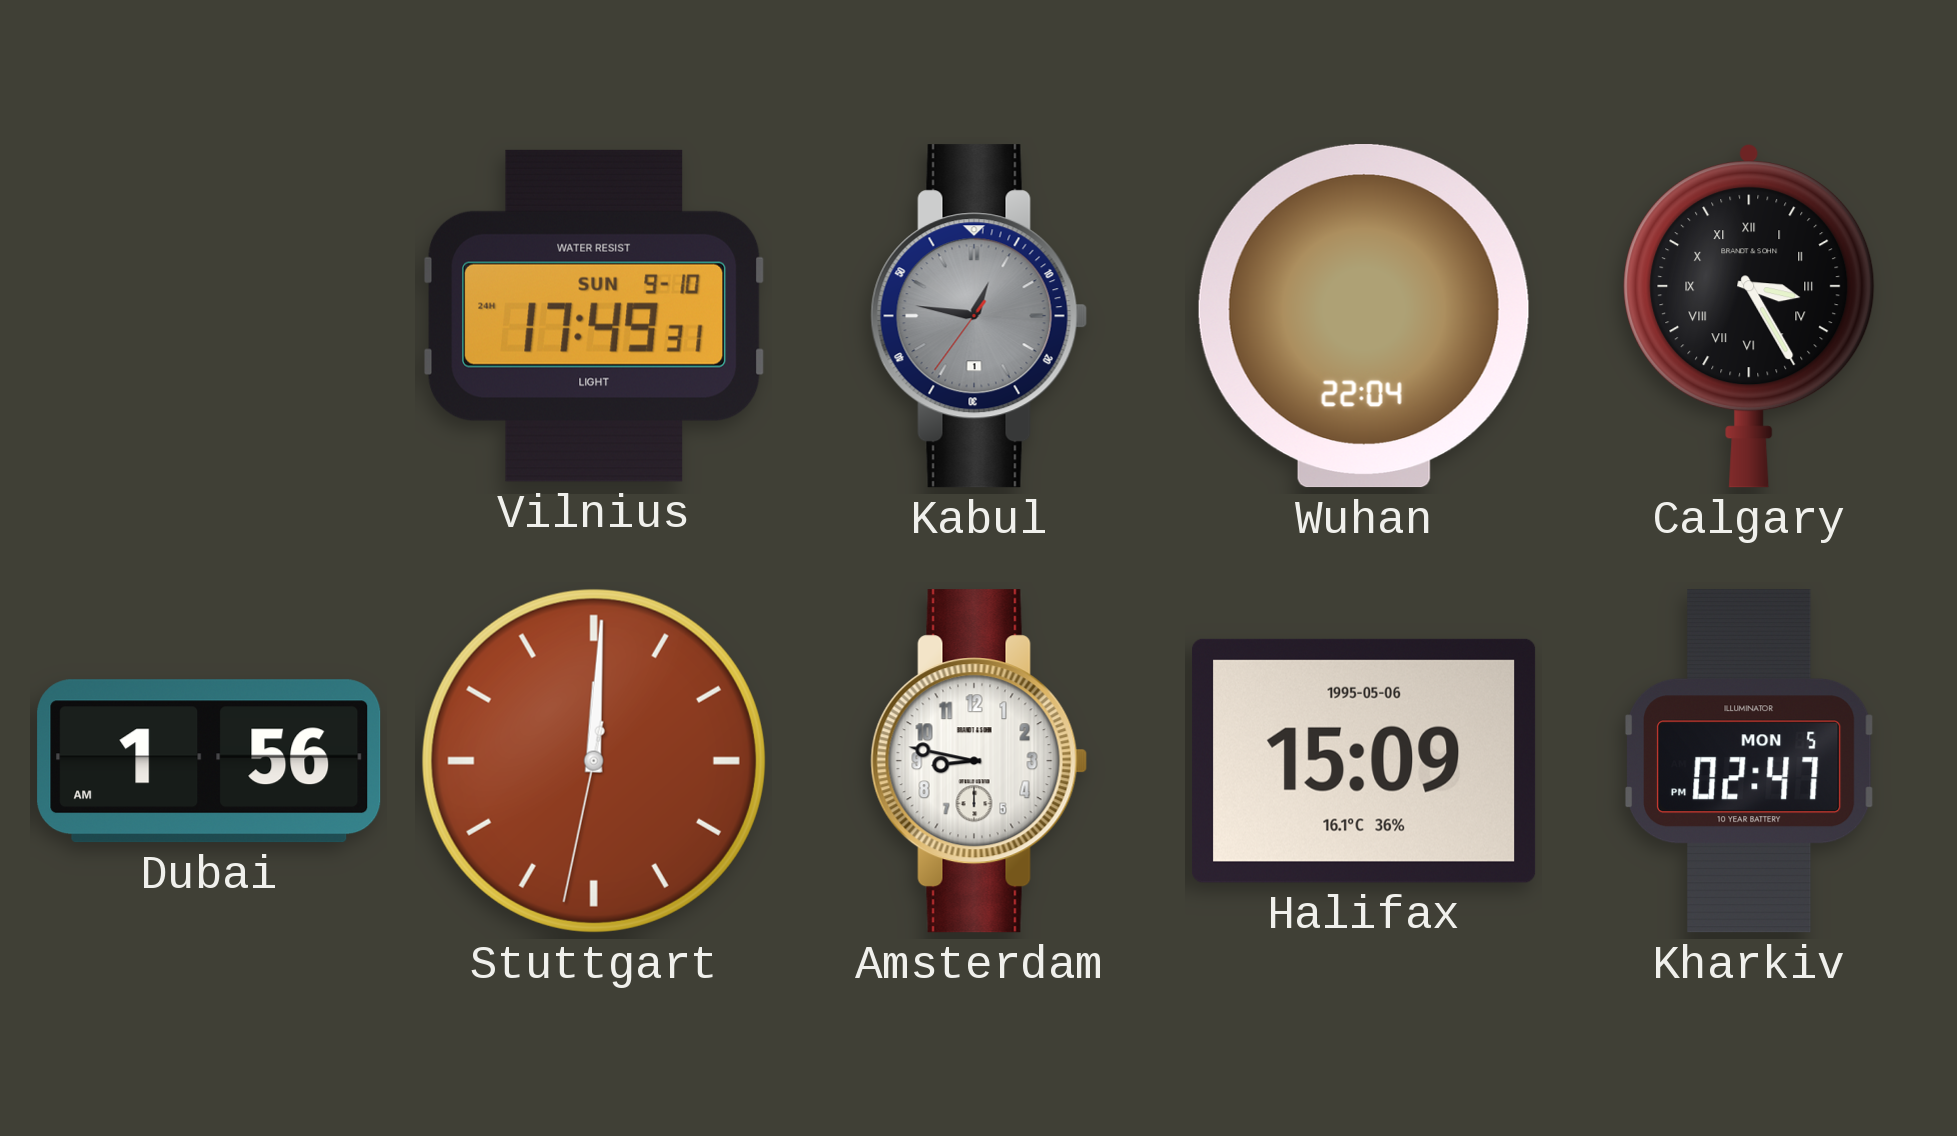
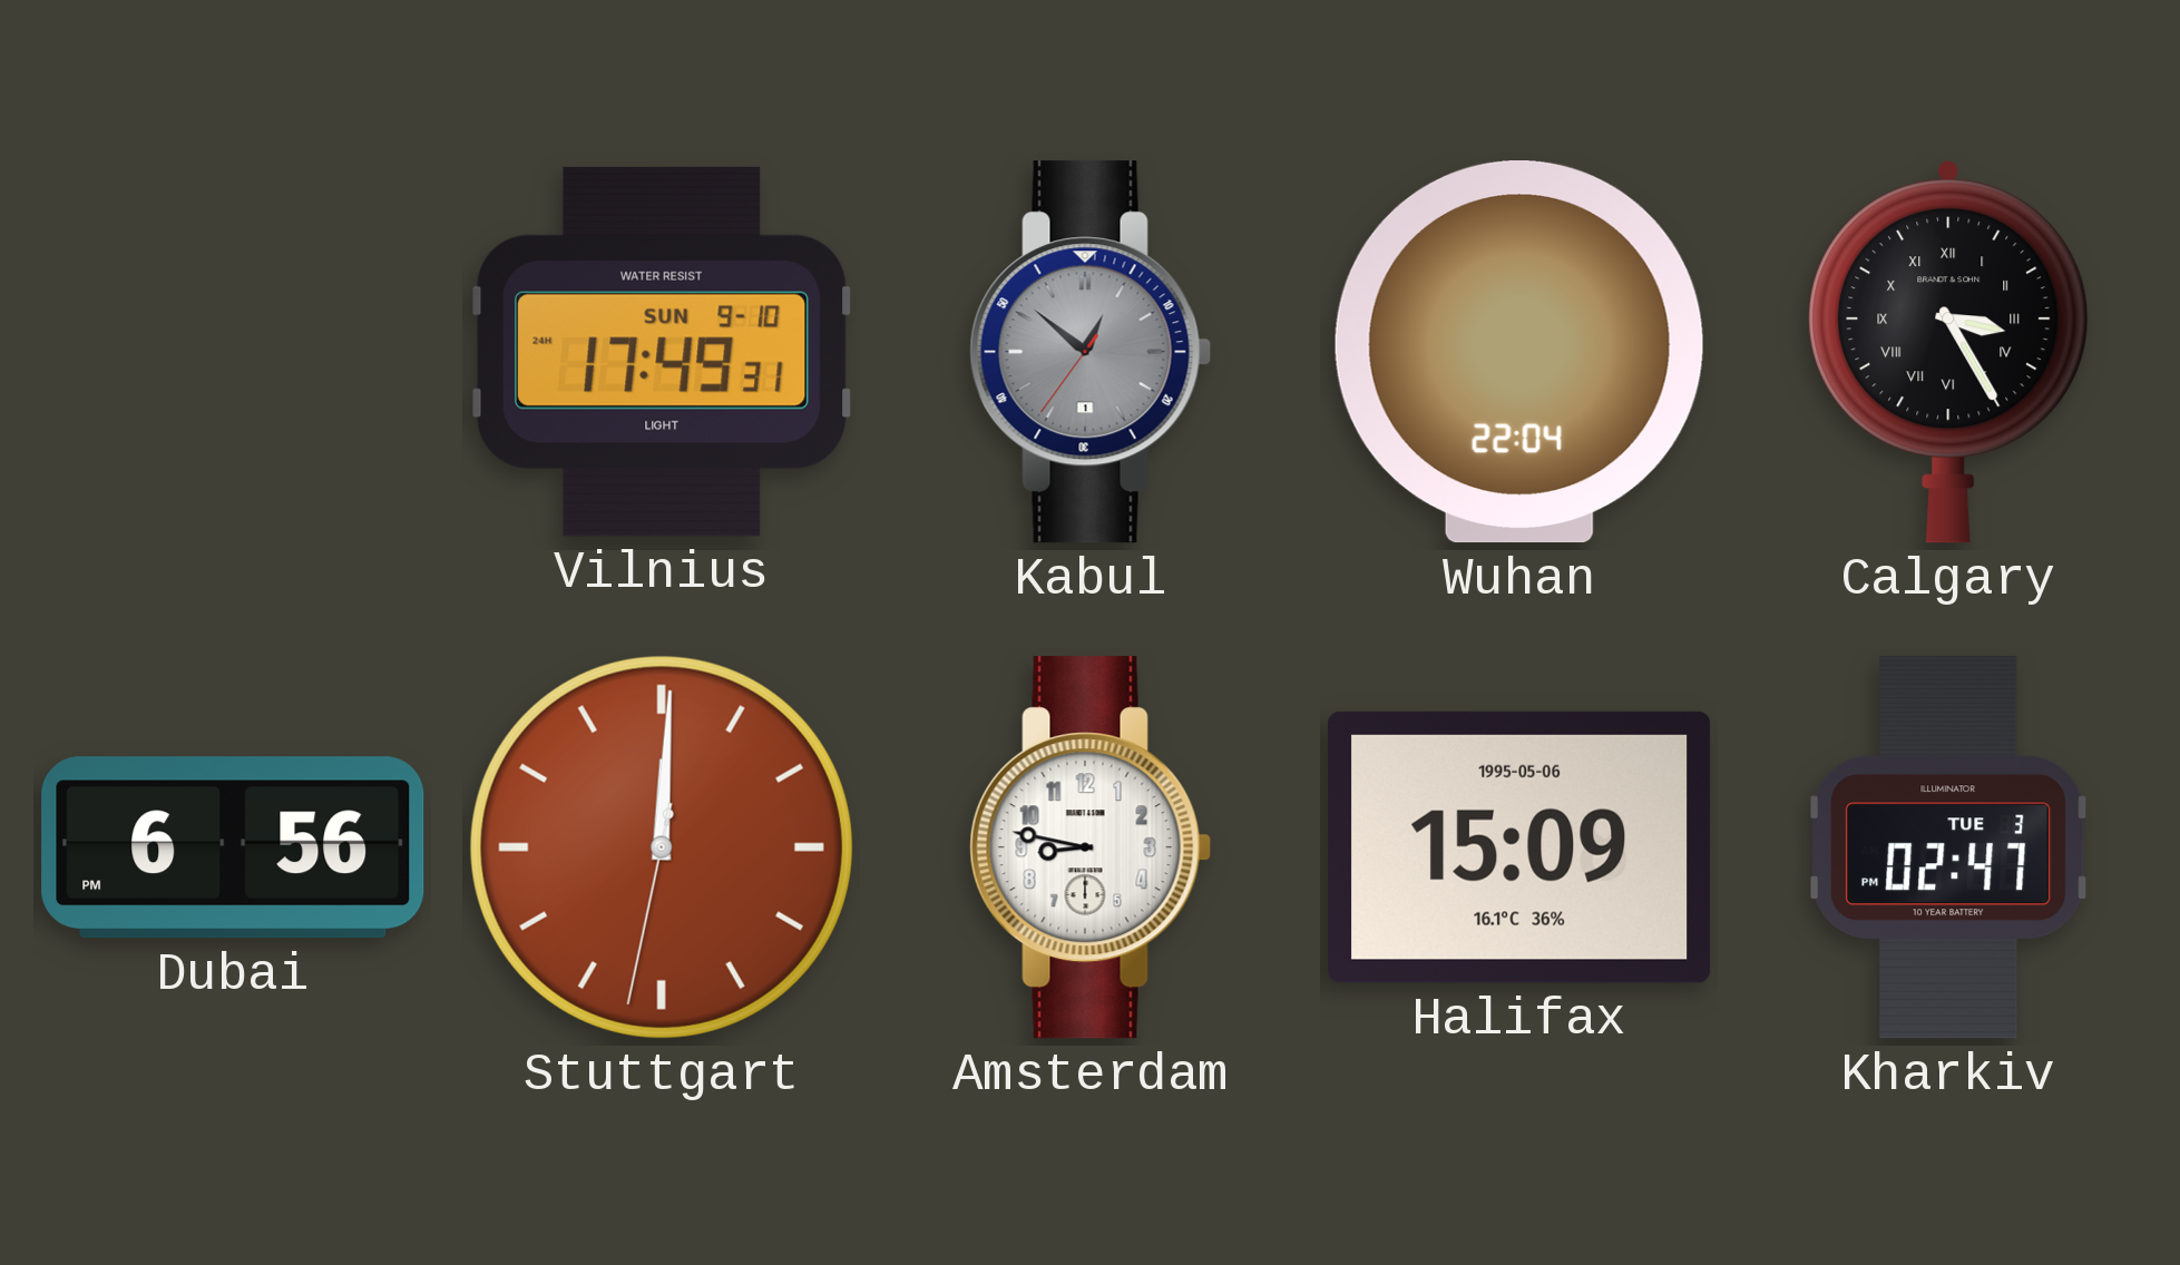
Kabul: 12:46 -> 12:51
Dubai: 1:56 -> 6:56
Kharkiv date: MON 5 -> TUE 3
